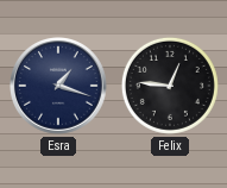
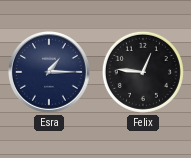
Esra: 1:18 -> 1:15
